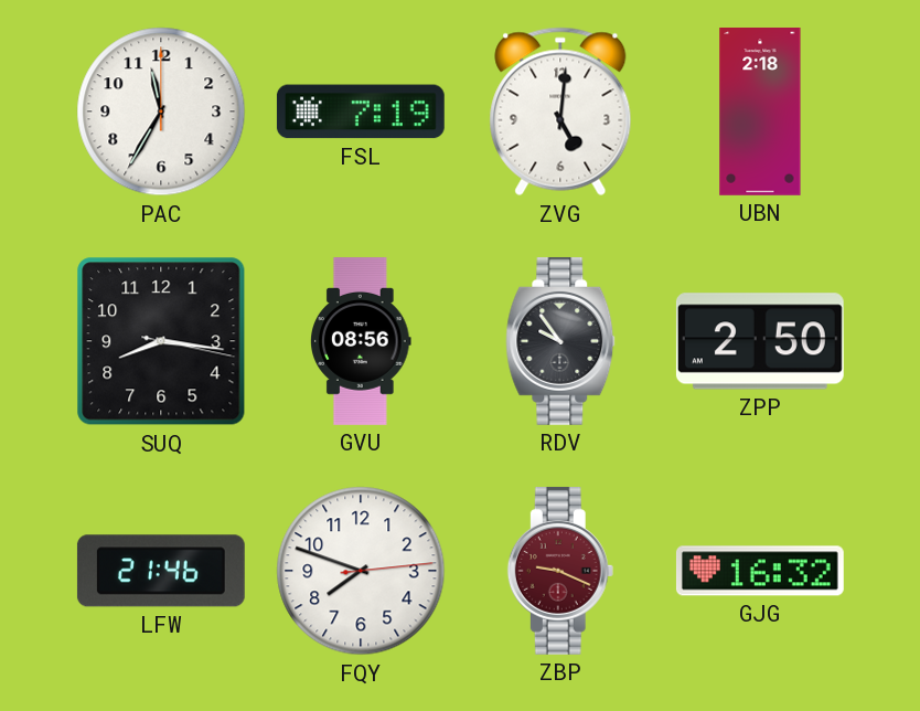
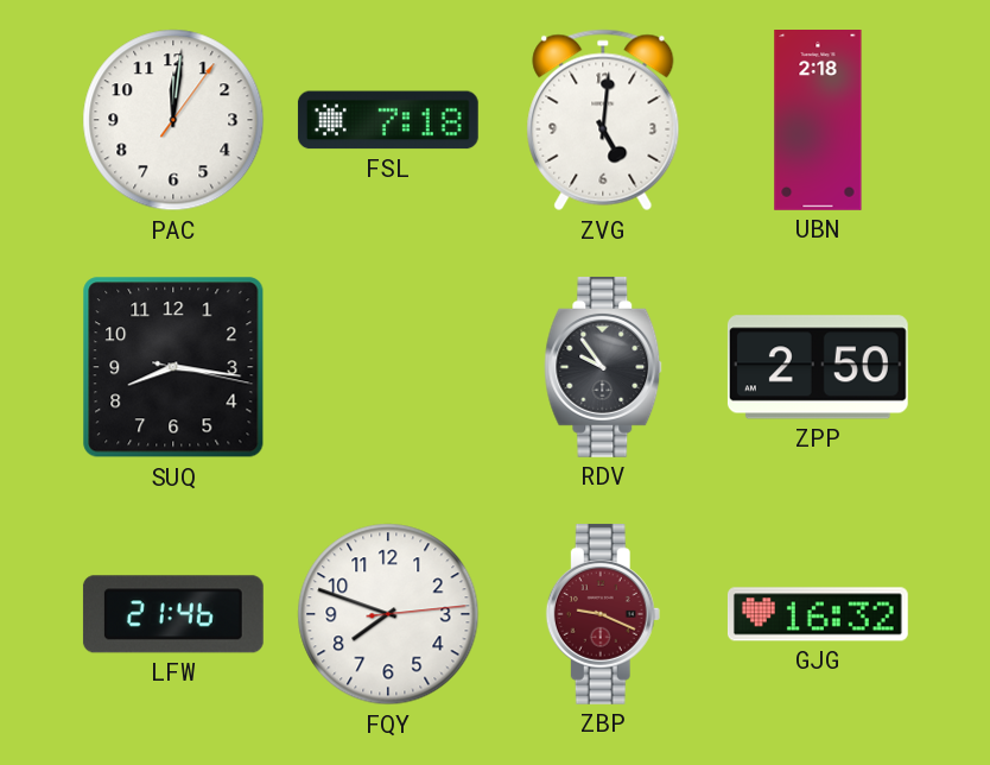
PAC: 11:35 -> 12:01
FSL: 7:19 -> 7:18
GVU: 08:56 -> none
